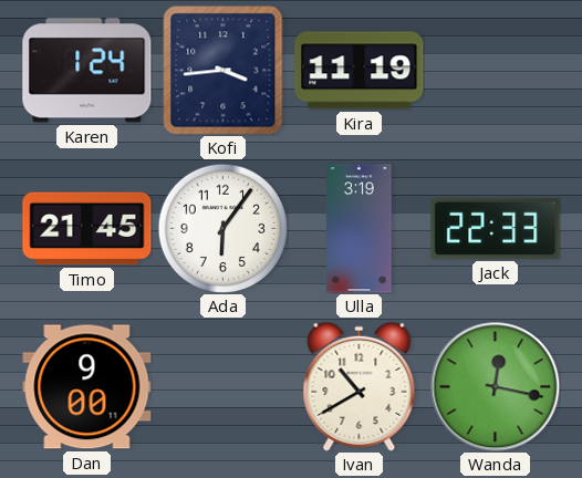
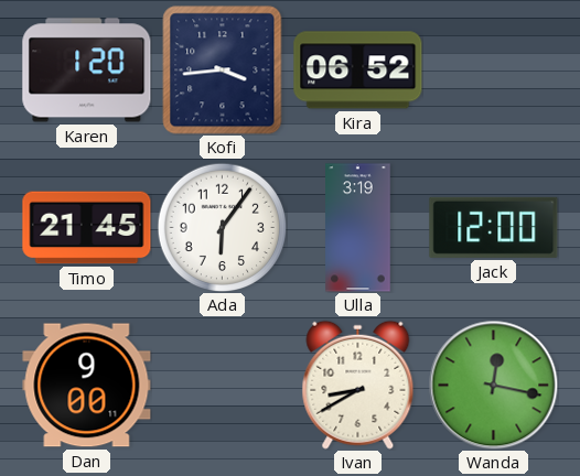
Karen: 1:24 -> 1:20
Kira: 11:19 -> 06:52
Jack: 22:33 -> 12:00
Ivan: 10:40 -> 8:40
